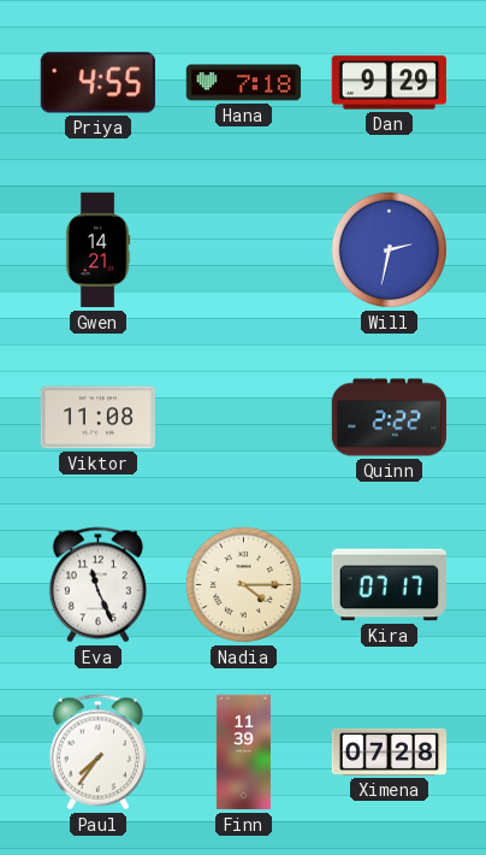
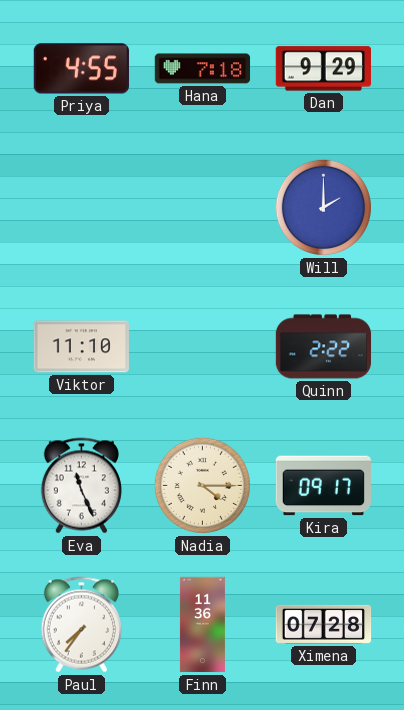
Gwen: 14:21 -> none
Will: 2:32 -> 2:00
Viktor: 11:08 -> 11:10
Kira: 07:17 -> 09:17
Finn: 11:39 -> 11:36
